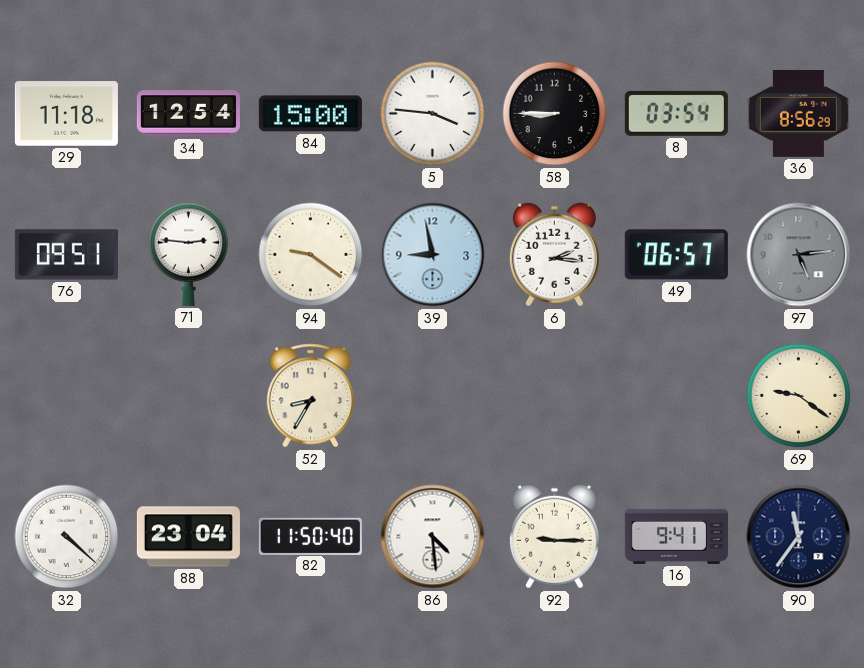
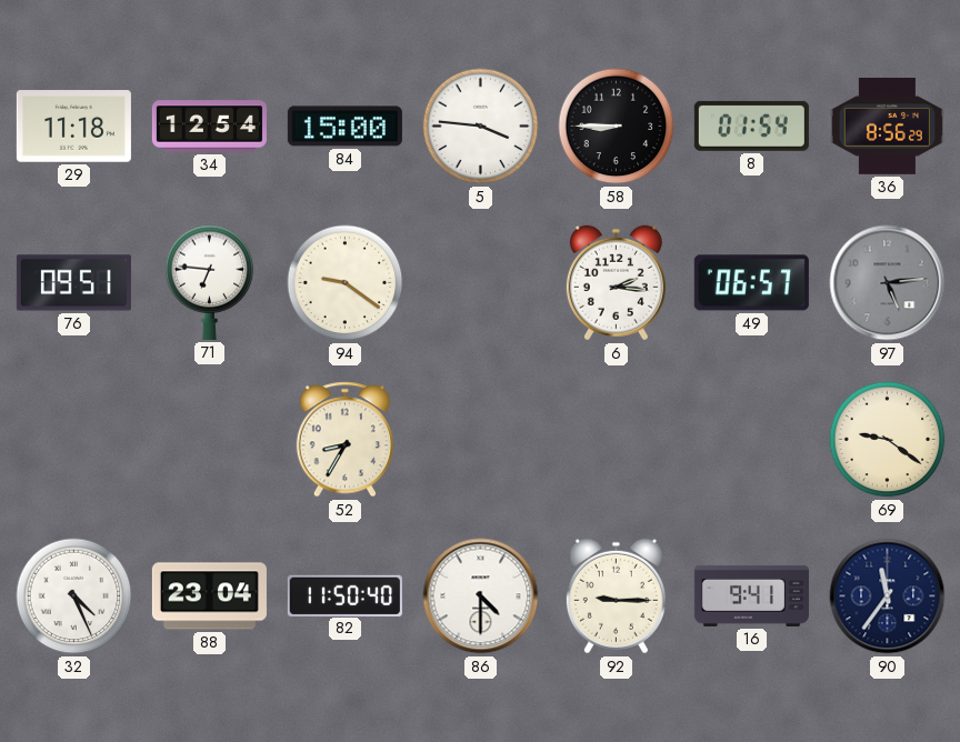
8: 03:54 -> 01:54
71: 2:46 -> 6:46
39: 8:58 -> none
32: 4:22 -> 4:26
86: 4:29 -> 4:30
